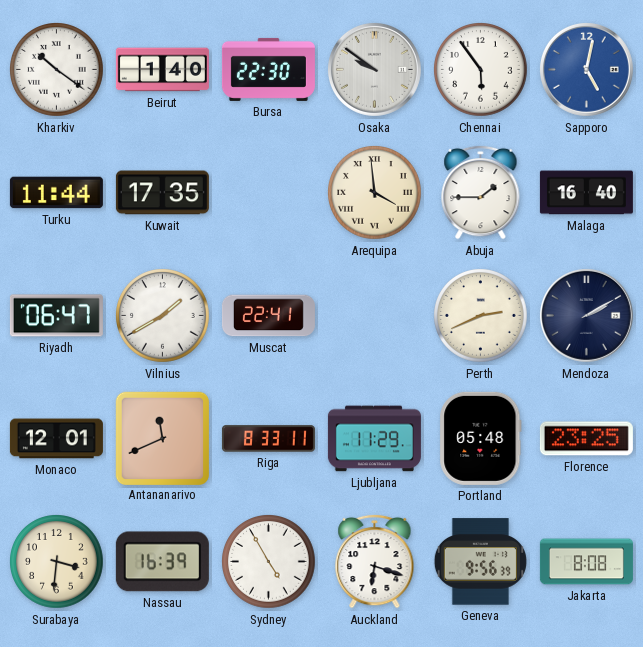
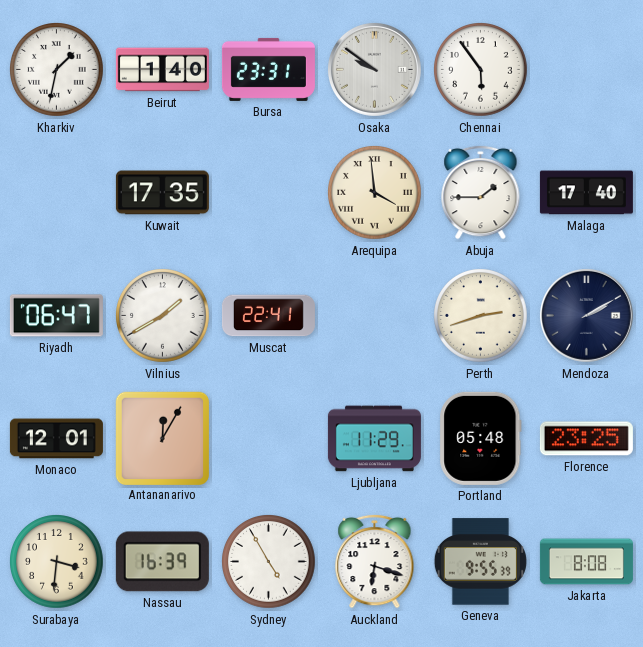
Kharkiv: 10:21 -> 1:32
Bursa: 22:30 -> 23:31
Sapporo: 5:02 -> none
Turku: 11:44 -> none
Malaga: 16:40 -> 17:40
Perth: 2:41 -> 2:42
Antananarivo: 11:41 -> 12:05
Riga: 8:33 -> none
Geneva: 9:56 -> 9:55
